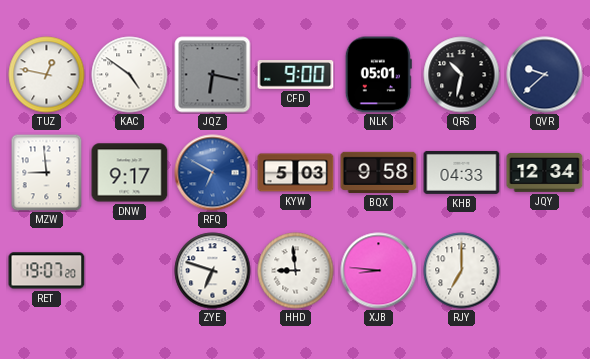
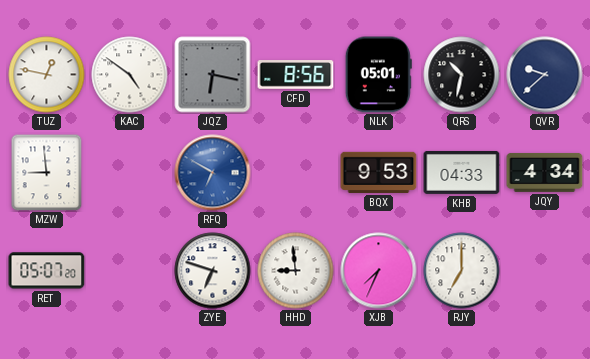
CFD: 9:00 -> 8:56
DNW: 9:17 -> none
KYW: 5:03 -> none
BQX: 9:58 -> 9:53
JQY: 12:34 -> 4:34
RET: 19:07 -> 05:07
XJB: 8:46 -> 7:34
